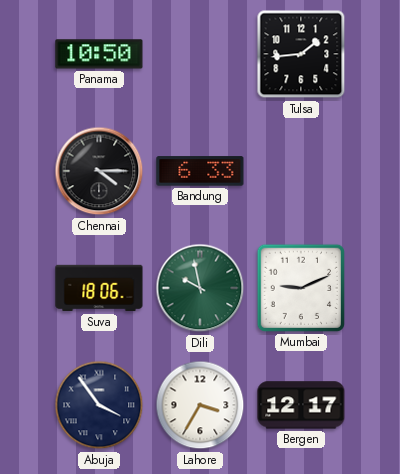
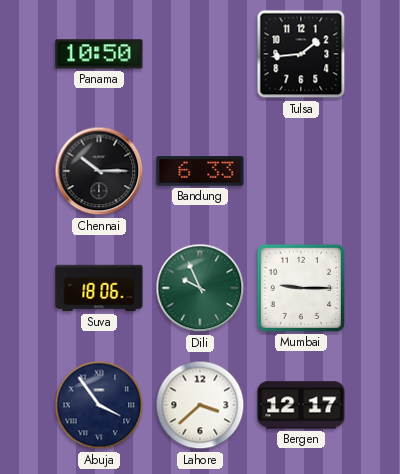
Chennai: 4:15 -> 10:15
Dili: 9:58 -> 9:56
Mumbai: 9:11 -> 9:15
Lahore: 3:35 -> 3:38
